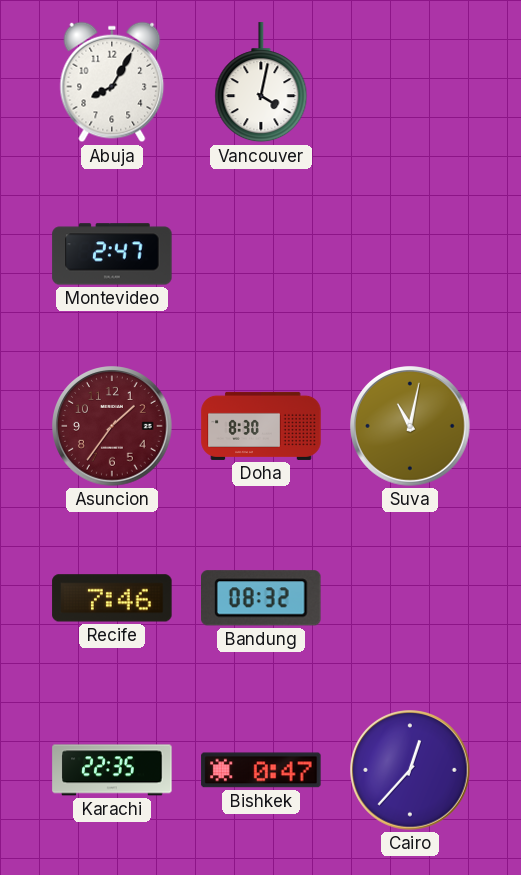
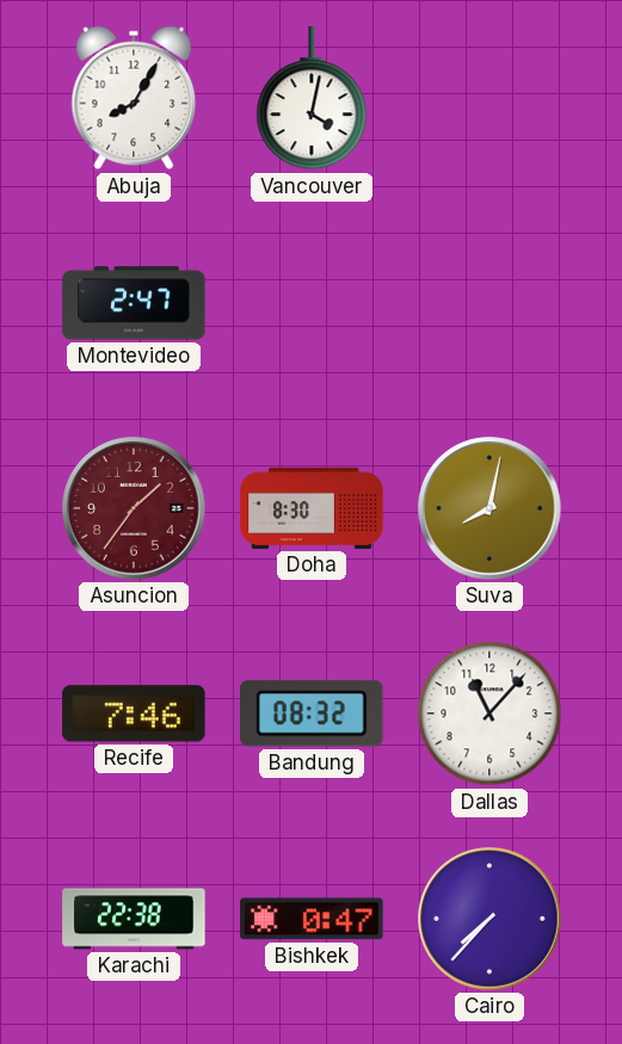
Suva: 11:02 -> 8:02
Dallas: none -> 11:07
Karachi: 22:35 -> 22:38
Cairo: 12:37 -> 7:37
